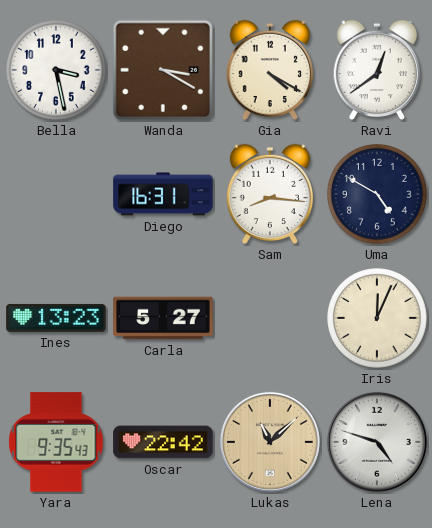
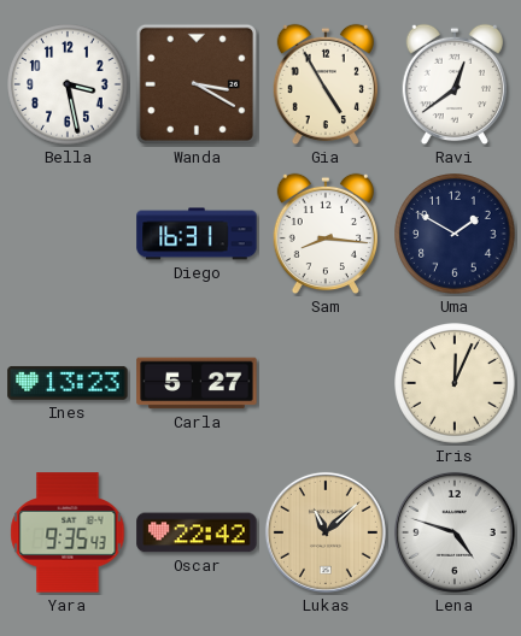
Gia: 4:20 -> 4:55
Uma: 4:50 -> 1:50
